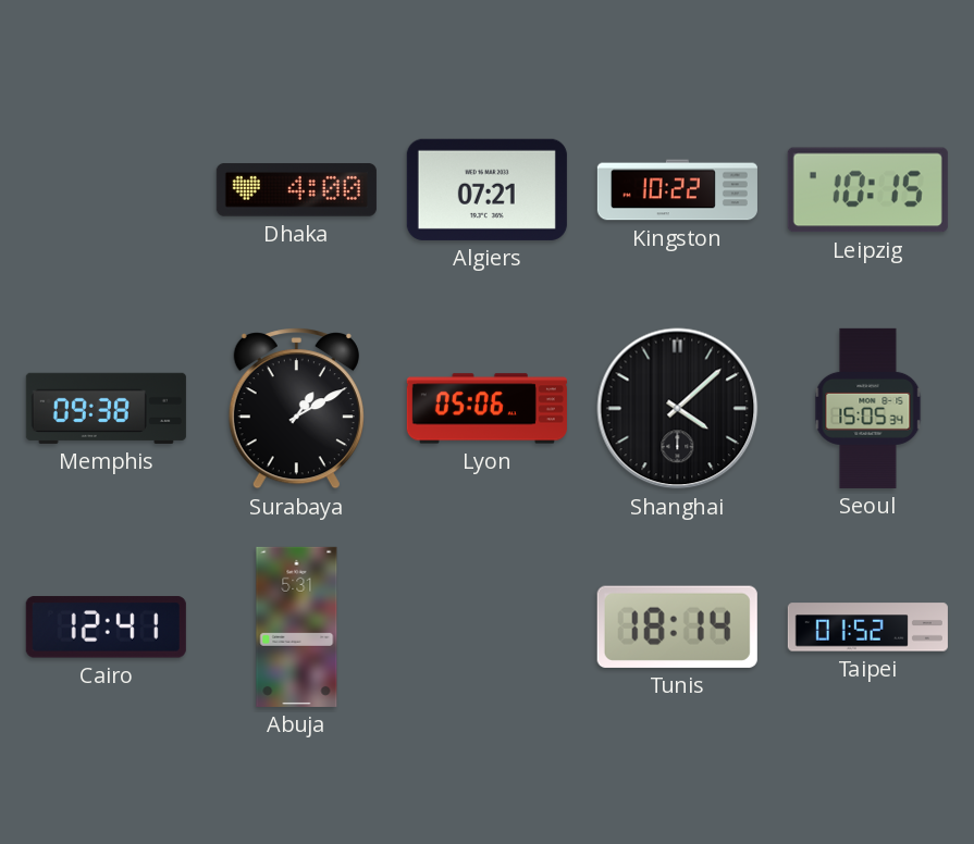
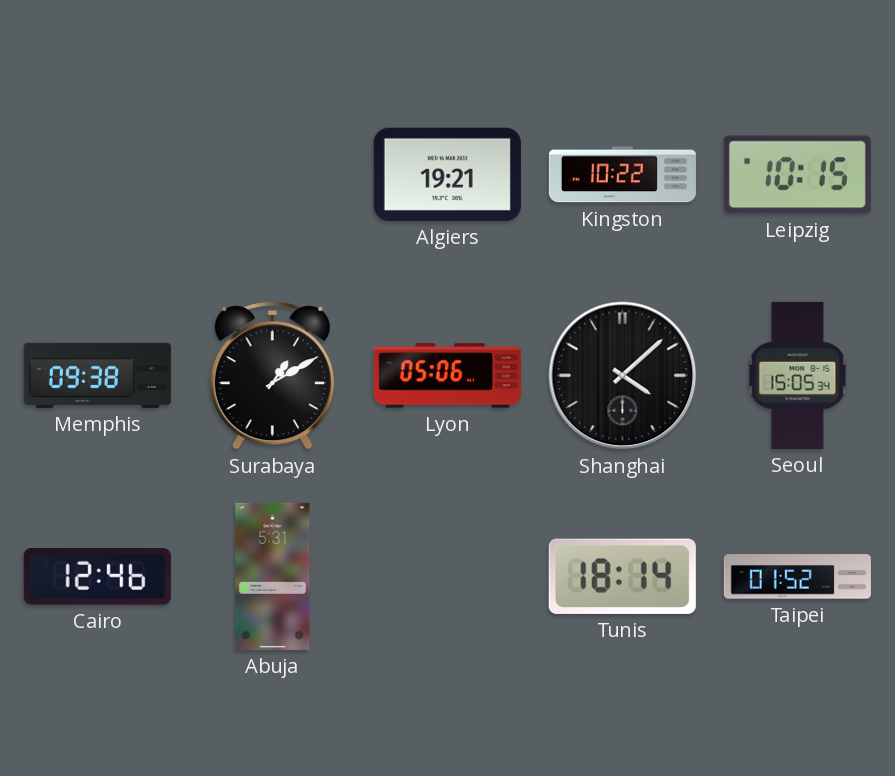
Dhaka: 4:00 -> none
Algiers: 07:21 -> 19:21
Cairo: 12:41 -> 12:46
